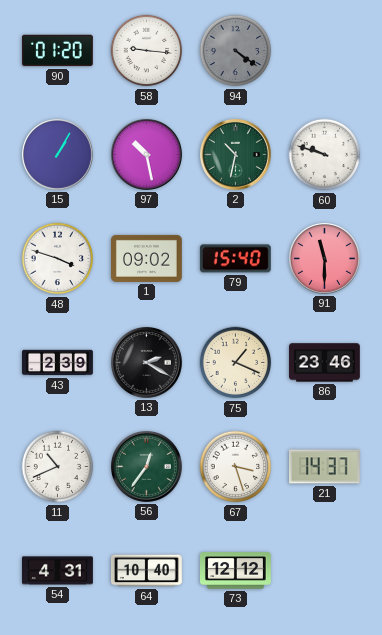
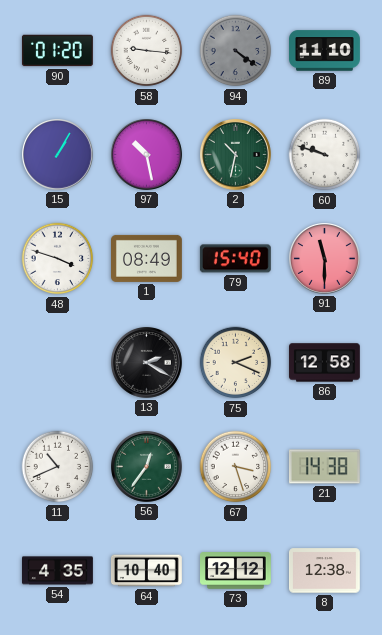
89: none -> 11:10
1: 09:02 -> 08:49
43: 2:39 -> none
75: 1:19 -> 2:19
86: 23:46 -> 12:58
21: 14:37 -> 14:38
54: 4:31 -> 4:35
8: none -> 12:38
